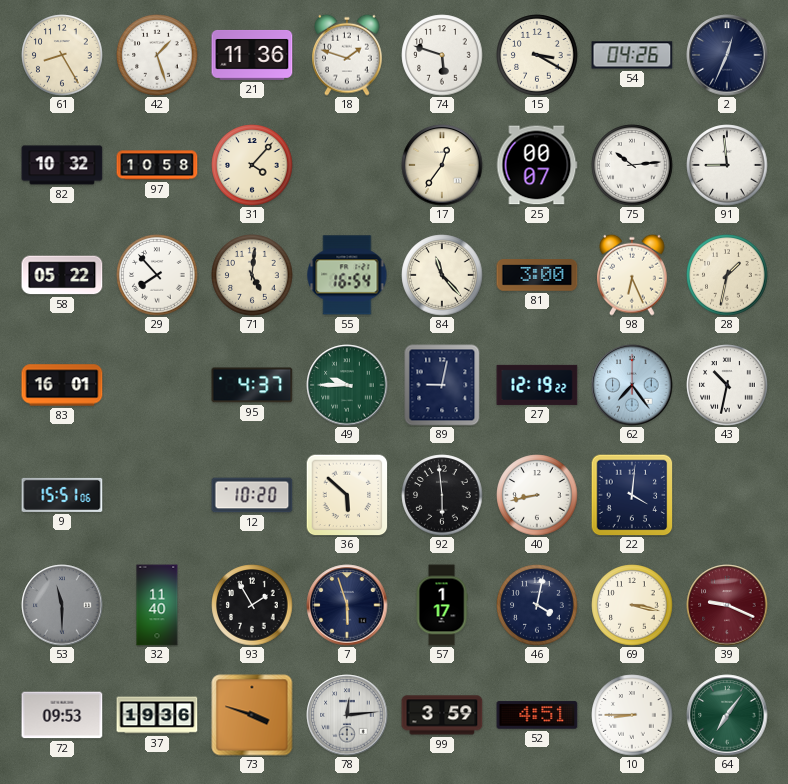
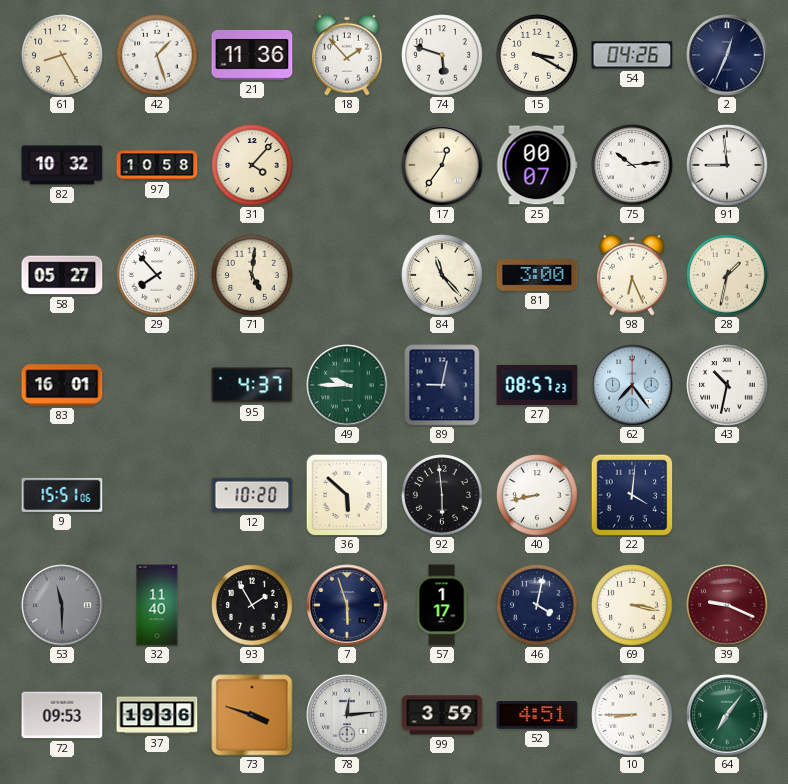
18: 1:48 -> 1:53
58: 05:22 -> 05:27
55: 16:54 -> none
27: 12:19 -> 08:57
